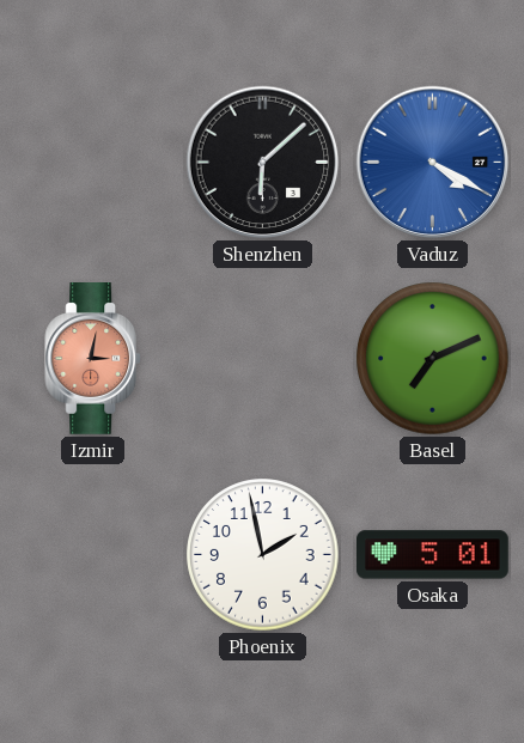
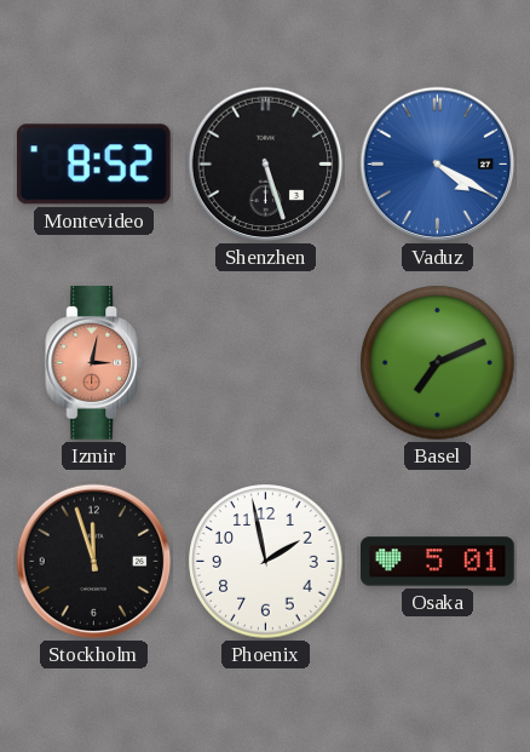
Montevideo: none -> 8:52
Shenzhen: 6:08 -> 5:27
Stockholm: none -> 11:57
